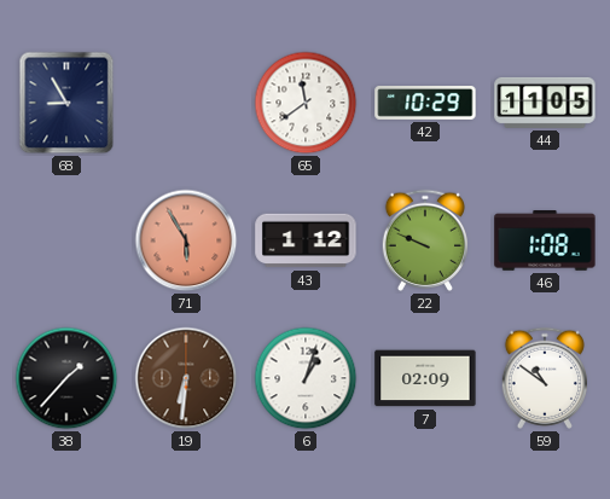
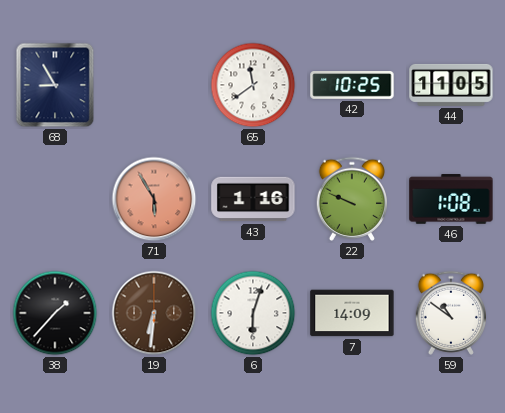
42: 10:29 -> 10:25
43: 1:12 -> 1:16
6: 1:03 -> 6:03
7: 02:09 -> 14:09
